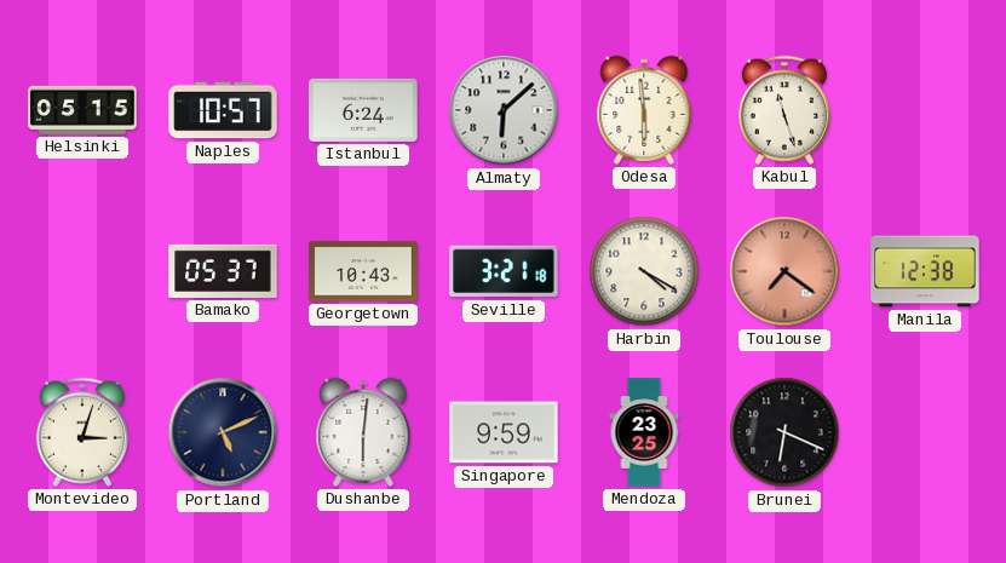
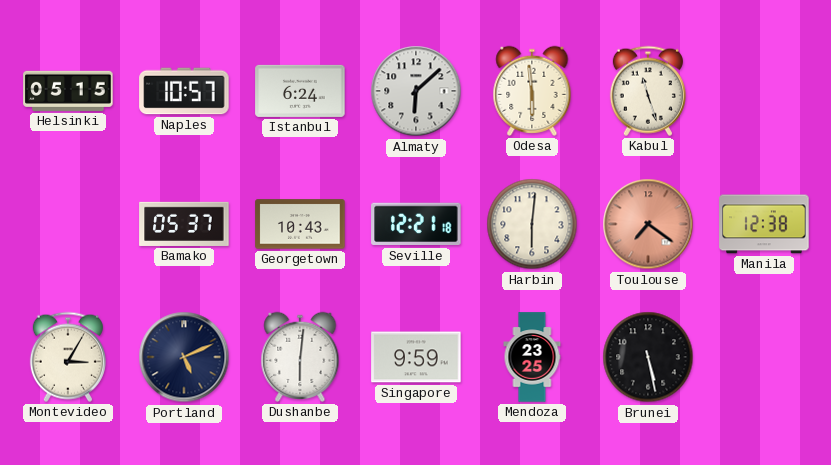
Seville: 3:21 -> 12:21
Harbin: 4:20 -> 6:01
Montevideo: 3:03 -> 3:05
Brunei: 6:19 -> 5:28
